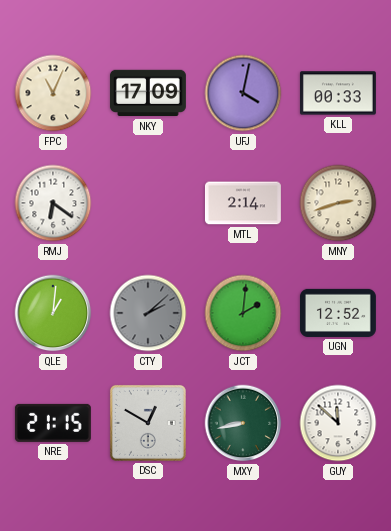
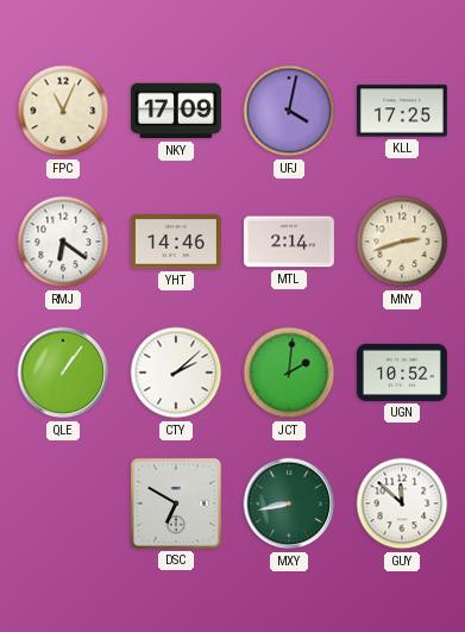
KLL: 00:33 -> 17:25
YHT: none -> 14:46
QLE: 1:01 -> 1:06
CTY dial: grey -> white
UGN: 12:52 -> 10:52
NRE: 21:15 -> none
DSC: 12:50 -> 6:50
